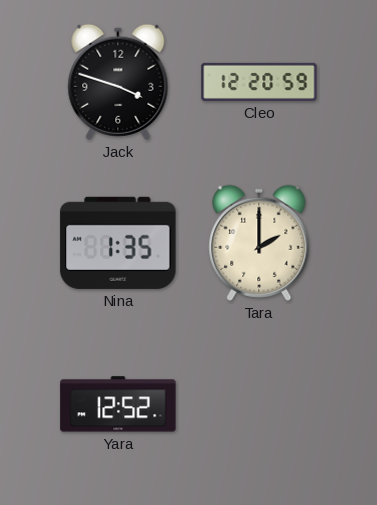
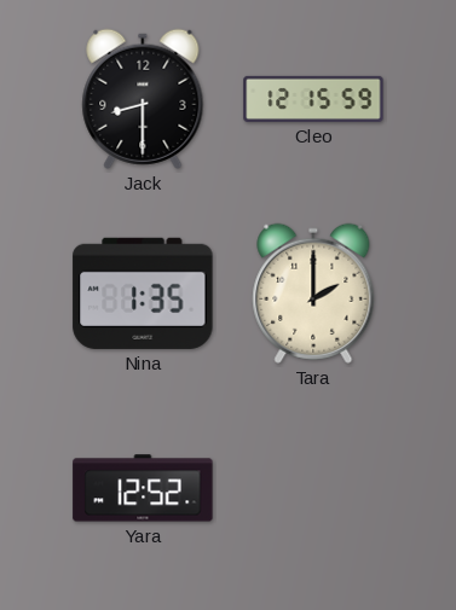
Jack: 3:48 -> 8:30
Cleo: 12:20 -> 12:15
